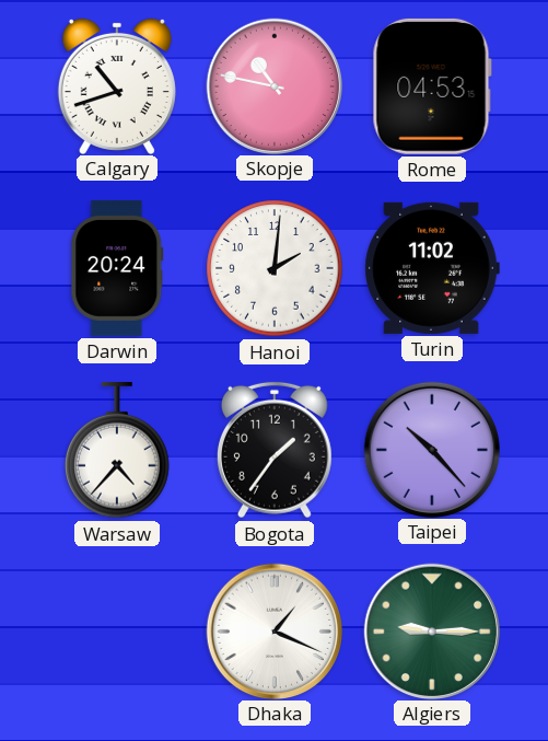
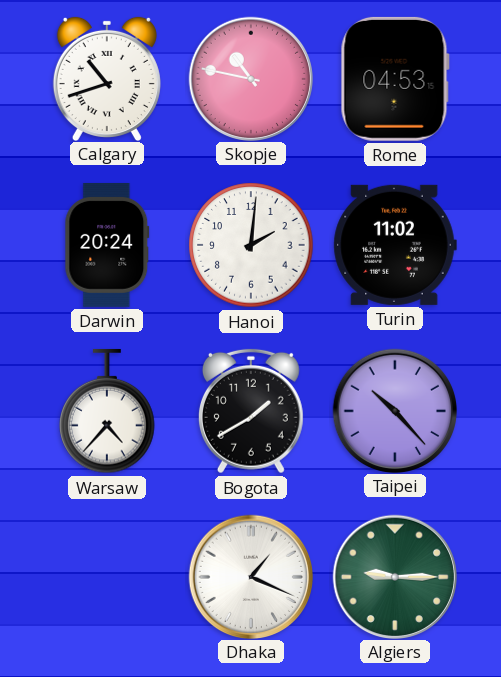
Bogota: 1:36 -> 1:40
